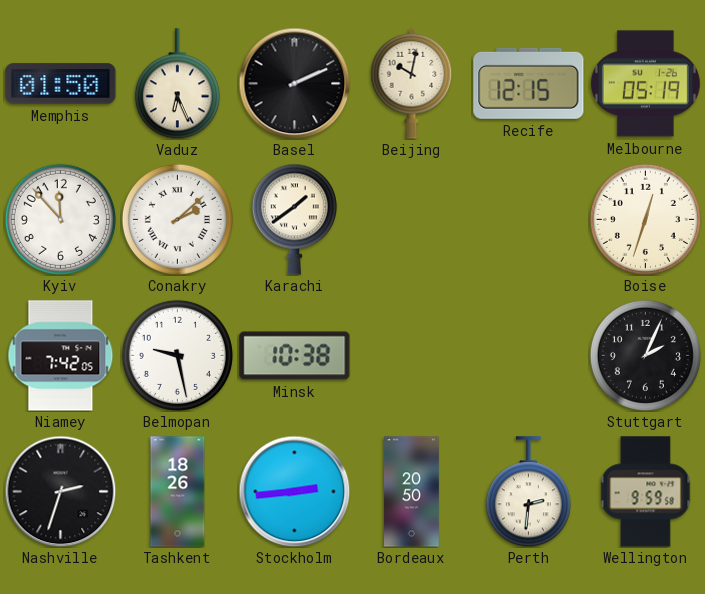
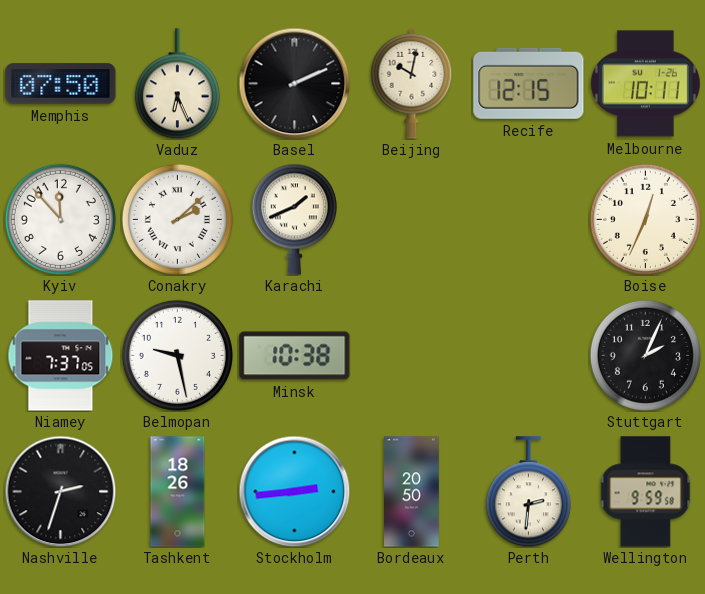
Memphis: 01:50 -> 07:50
Melbourne: 05:19 -> 10:11
Karachi: 1:39 -> 1:41
Boise: 12:33 -> 12:34
Niamey: 7:42 -> 7:37
